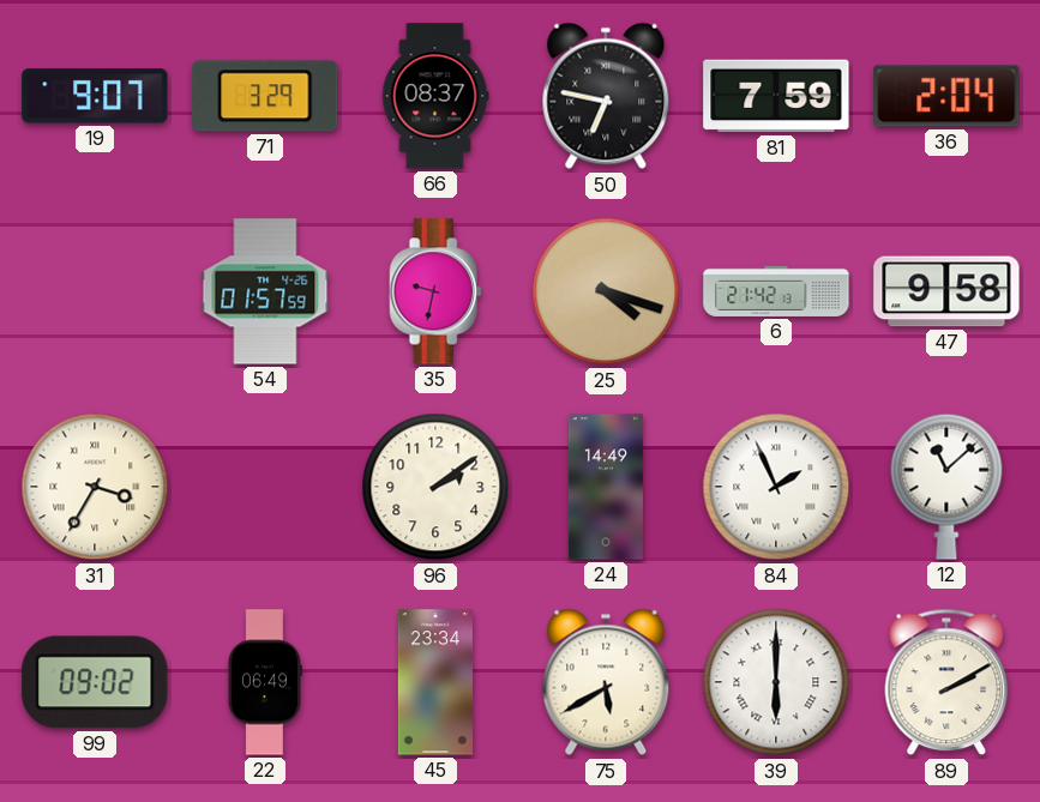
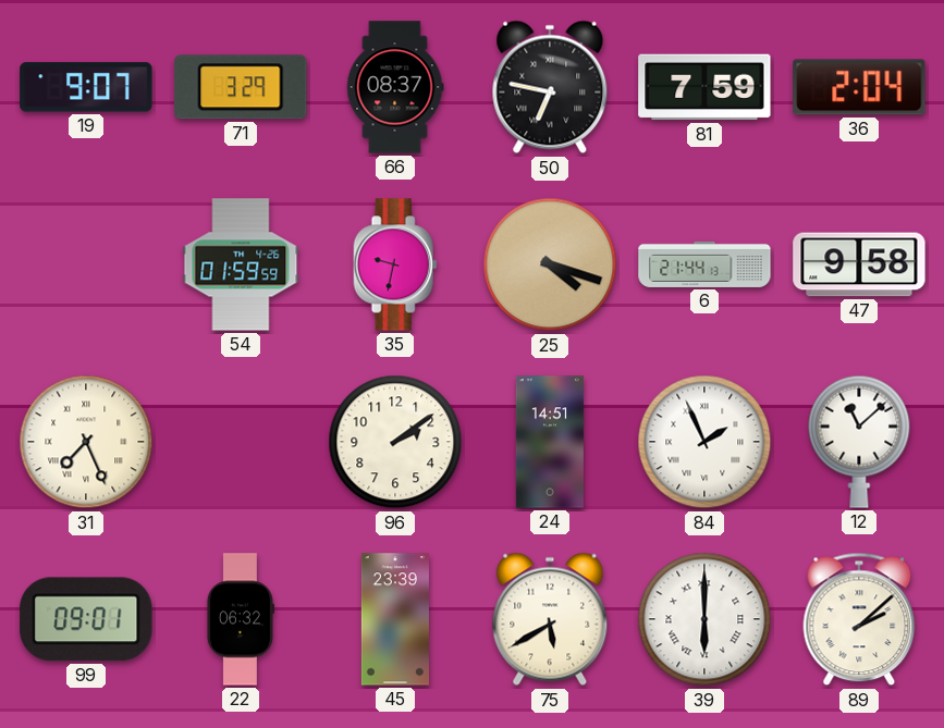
54: 01:57 -> 01:59
6: 21:42 -> 21:44
31: 3:35 -> 7:26
24: 14:49 -> 14:51
99: 09:02 -> 09:01
22: 06:49 -> 06:32
45: 23:34 -> 23:39
89: 2:10 -> 2:08
